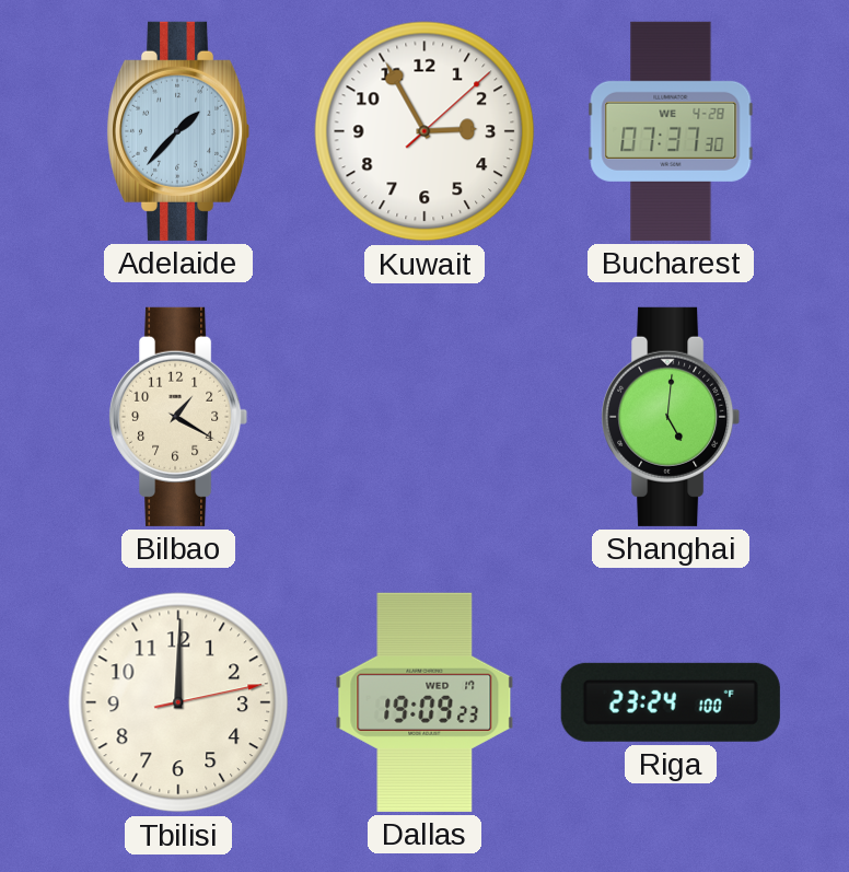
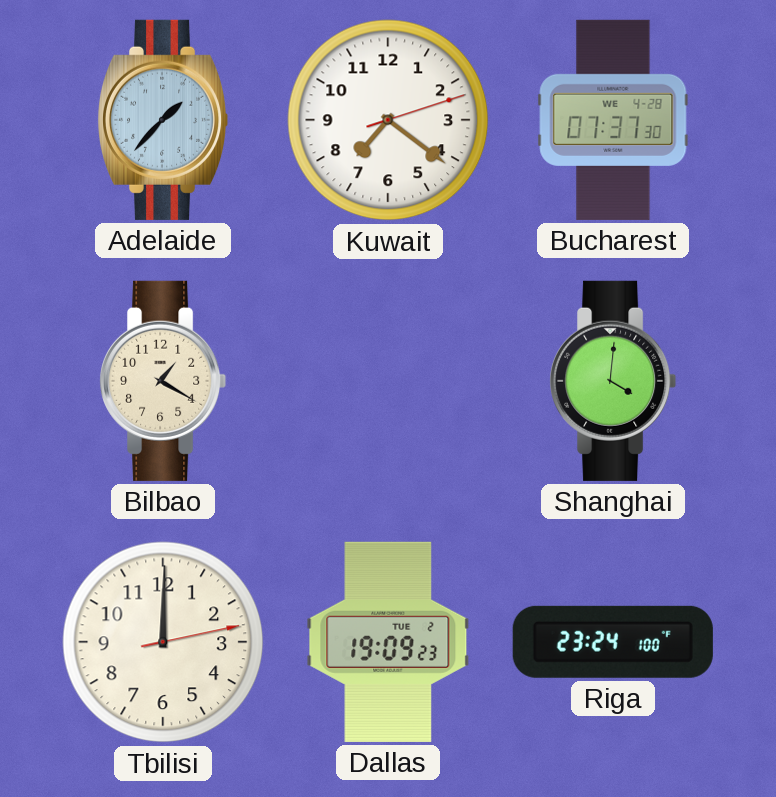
Kuwait: 2:55 -> 7:21
Shanghai: 5:01 -> 4:01
Dallas date: WED 17 -> TUE 2
